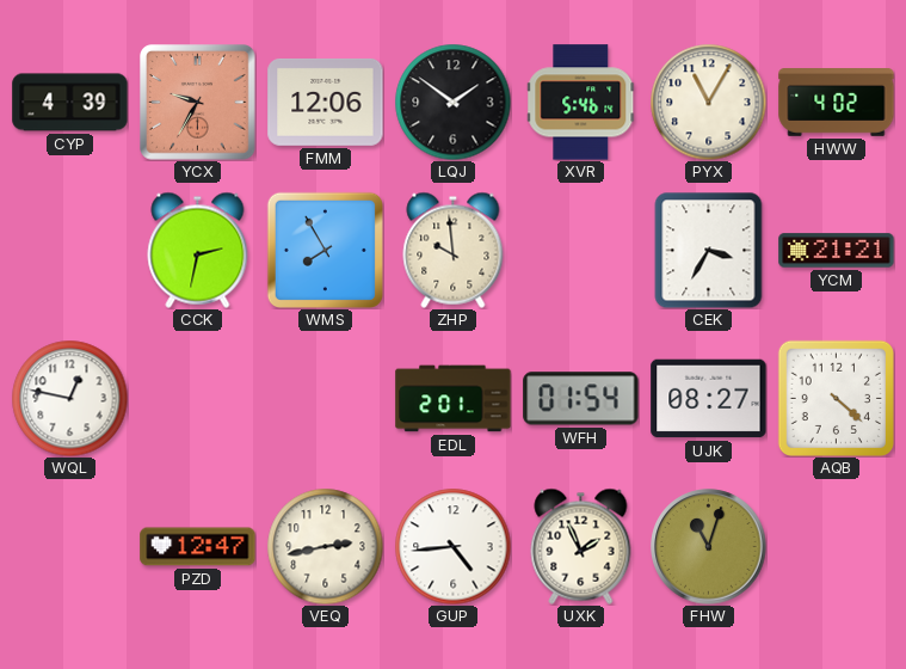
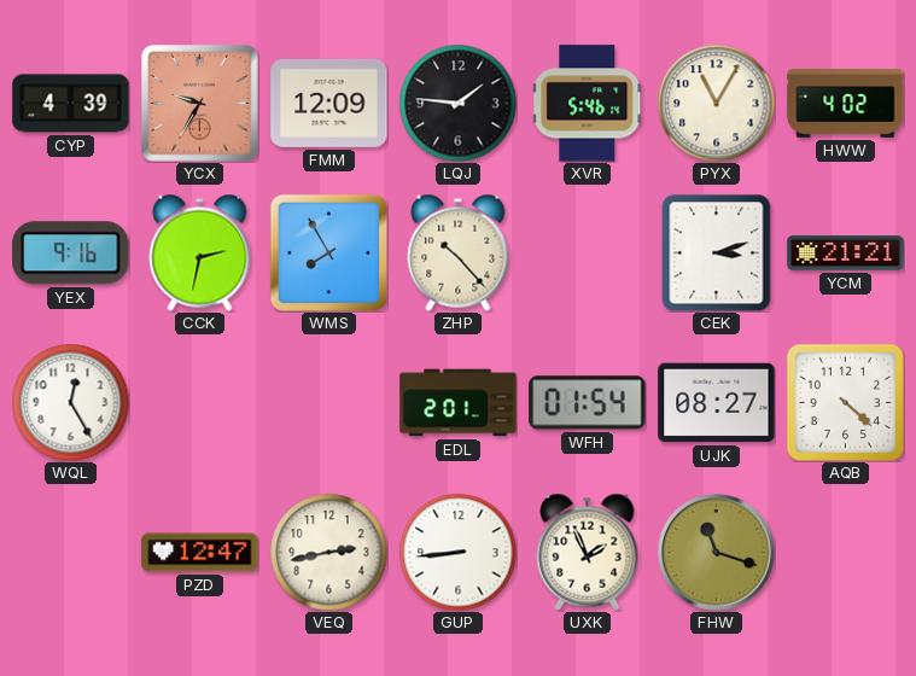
FMM: 12:06 -> 12:09
LQJ: 1:51 -> 1:46
YEX: none -> 9:16
ZHP: 9:59 -> 10:23
CEK: 3:35 -> 3:12
WQL: 12:47 -> 12:25
GUP: 4:44 -> 8:44
FHW: 11:03 -> 11:18
